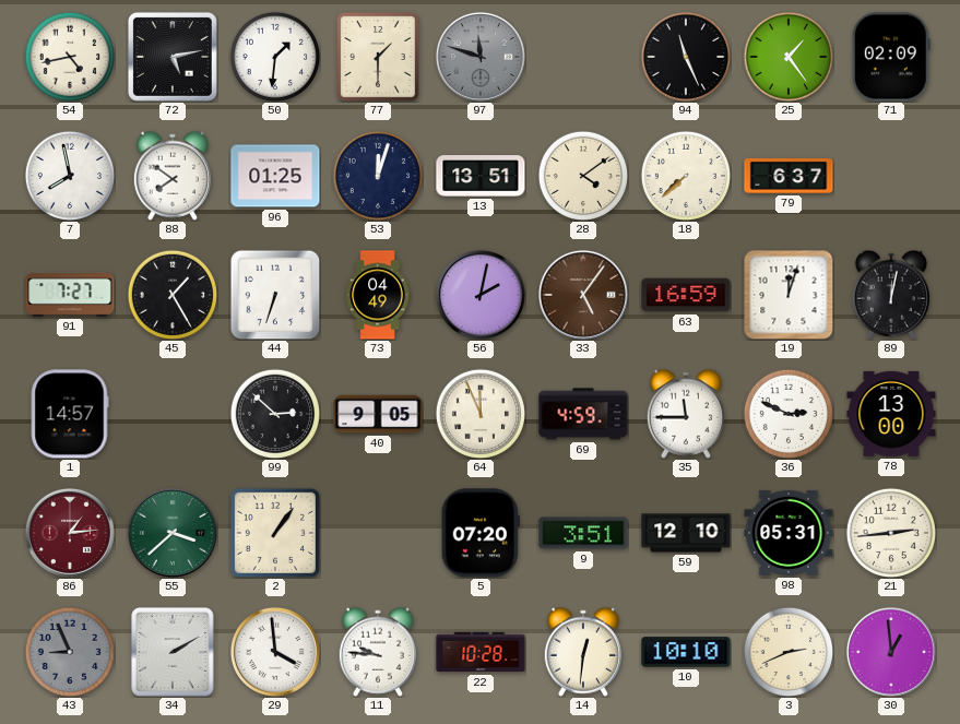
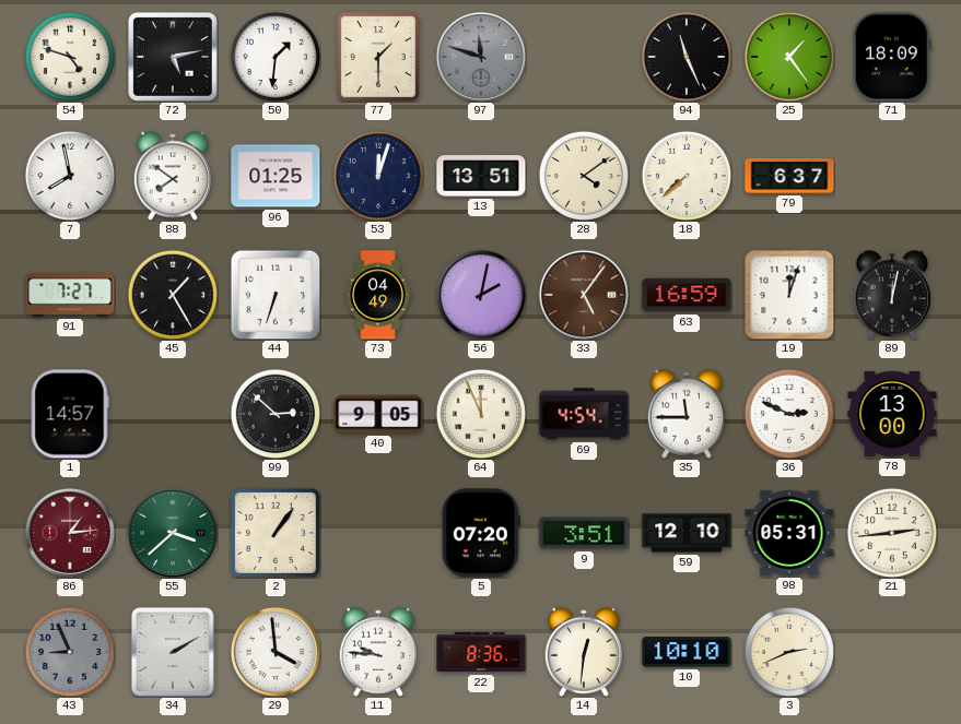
54: 4:43 -> 4:48
71: 02:09 -> 18:09
69: 4:59 -> 4:54
22: 10:28 -> 8:36
30: 12:59 -> none
